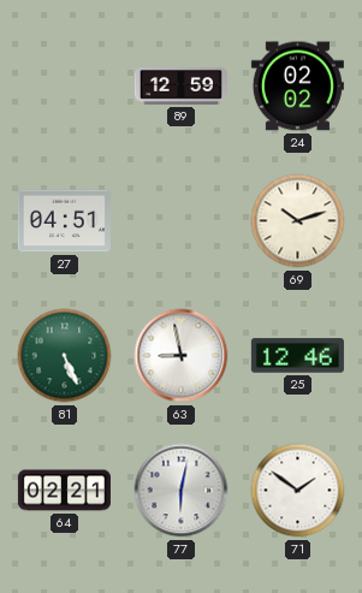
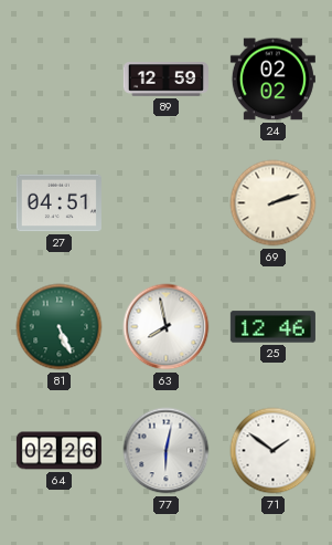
69: 10:12 -> 2:12
63: 8:58 -> 7:58
64: 02:21 -> 02:26
